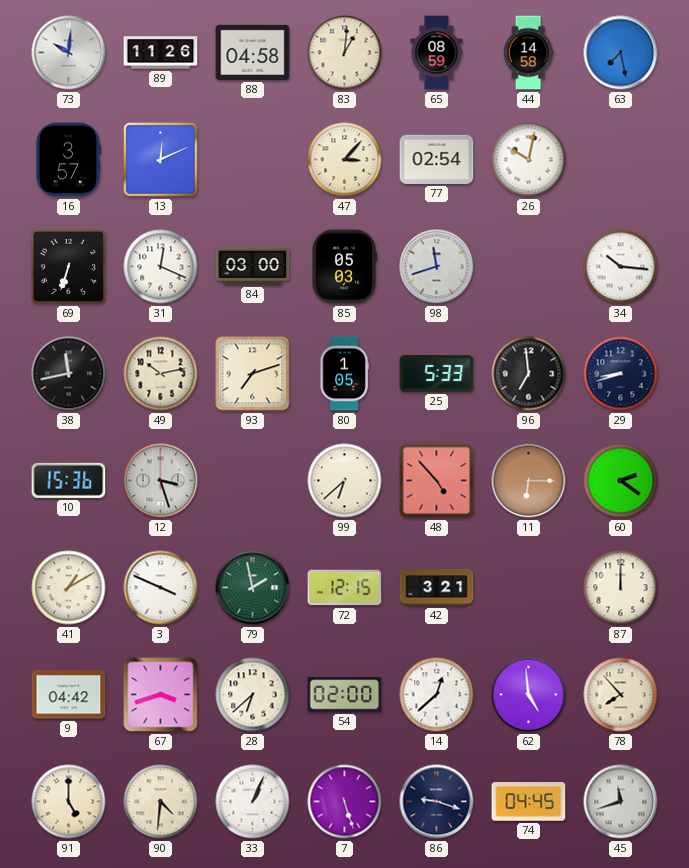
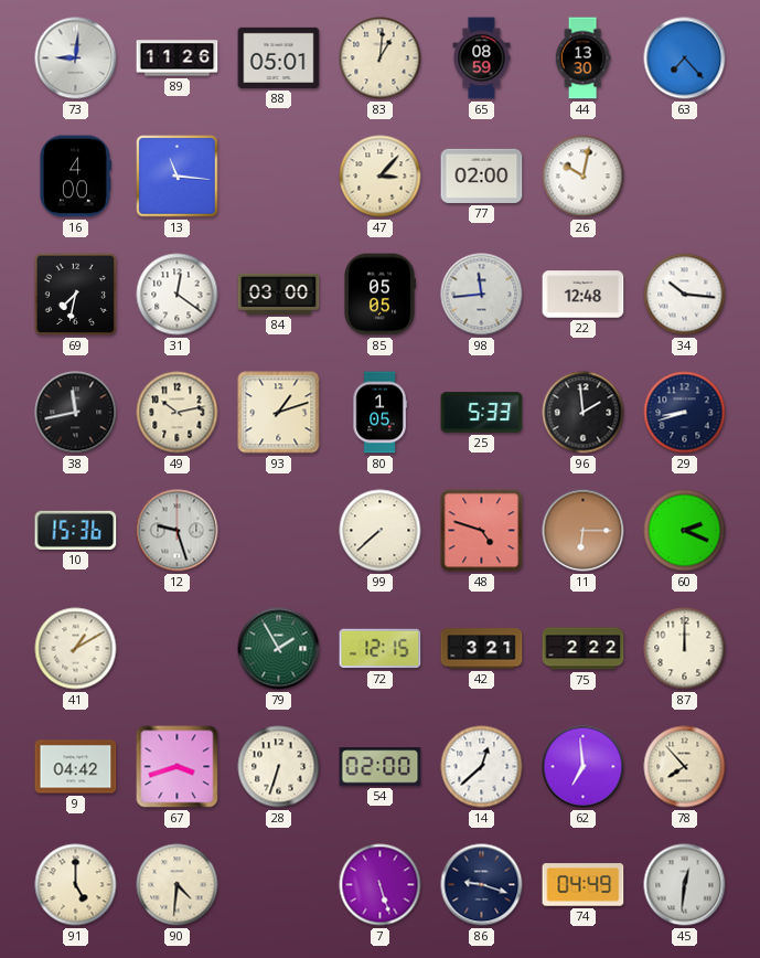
73: 10:01 -> 9:01
88: 04:58 -> 05:01
44: 14:58 -> 13:30
63: 7:28 -> 7:23
16: 3:57 -> 4:00
13: 12:11 -> 11:16
77: 02:54 -> 02:00
69: 6:33 -> 7:32
31: 12:19 -> 12:21
85: 05:03 -> 05:05
98: 11:42 -> 11:44
22: none -> 12:48
93: 7:12 -> 1:12
96: 6:59 -> 1:59
12: 3:27 -> 9:27
99: 6:38 -> 7:38
48: 4:53 -> 4:48
60: 2:21 -> 2:19
3: 3:49 -> none
79: 1:58 -> 1:55
75: none -> 2:22
28: 6:38 -> 6:33
62: 4:59 -> 6:59
33: 1:04 -> none
74: 04:45 -> 04:49
45: 11:42 -> 12:31
